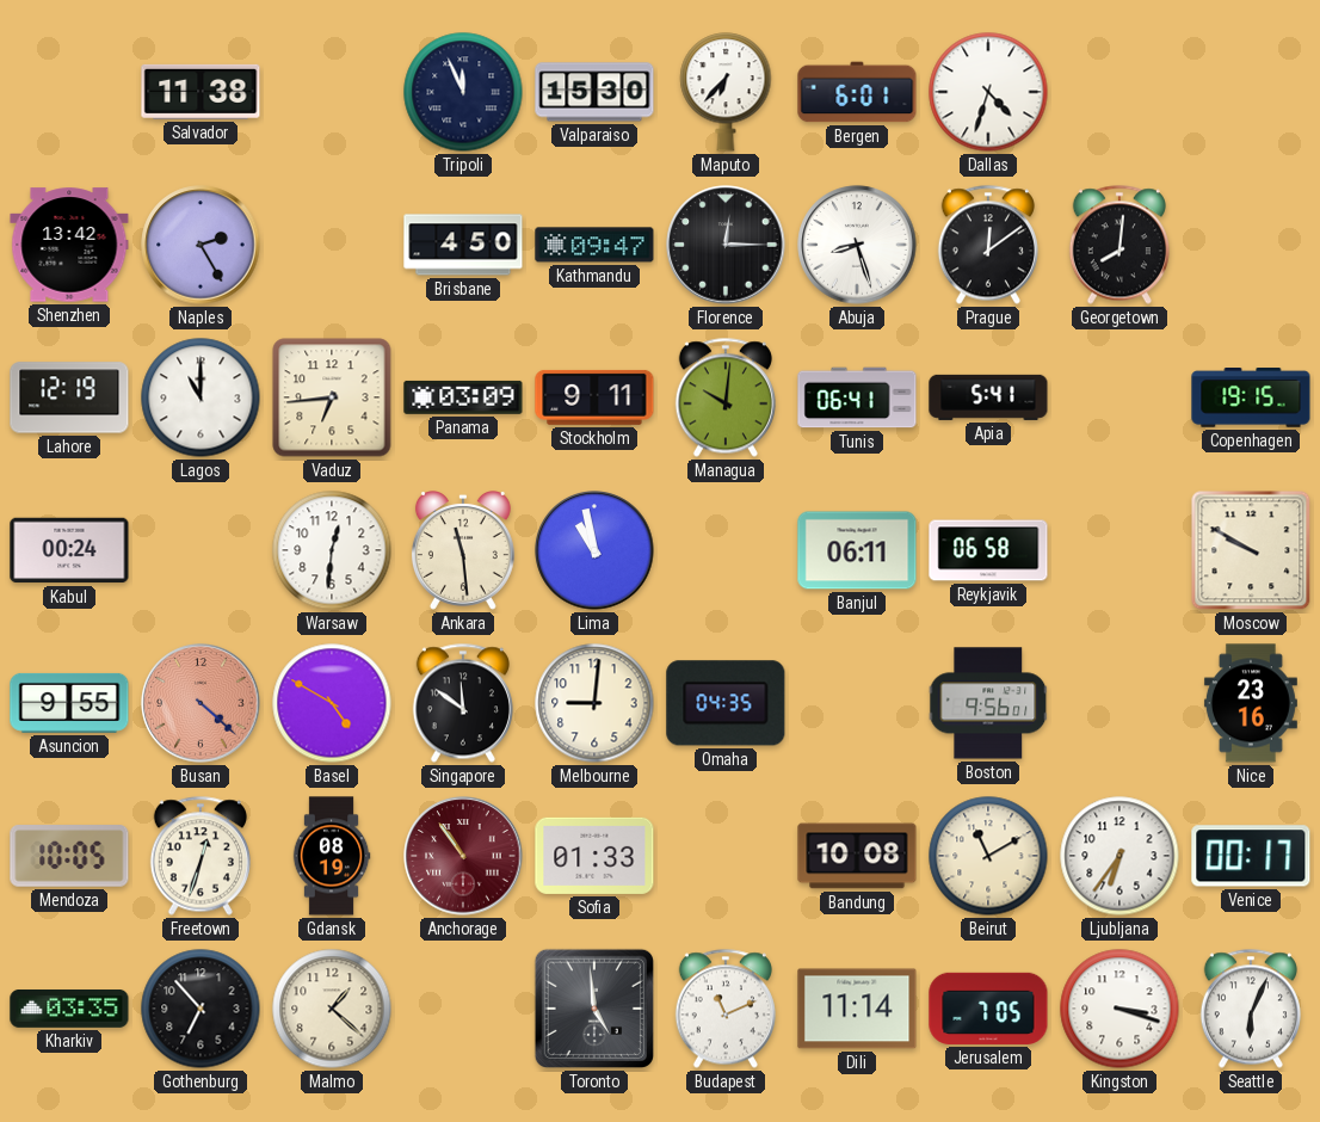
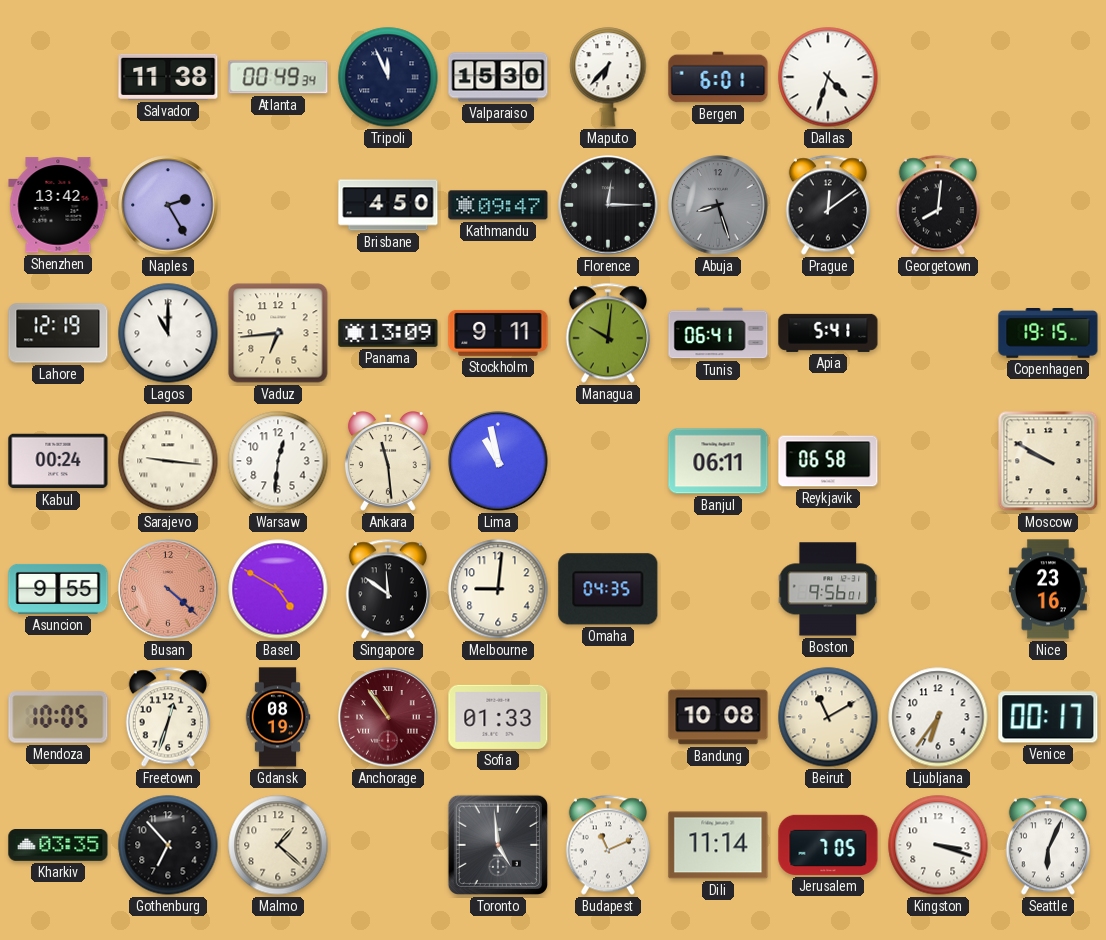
Atlanta: none -> 00:49
Abuja dial: white -> grey
Panama: 03:09 -> 13:09
Sarajevo: none -> 9:16
